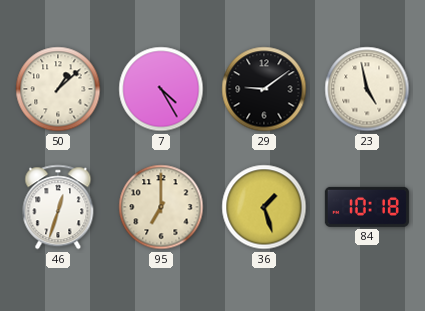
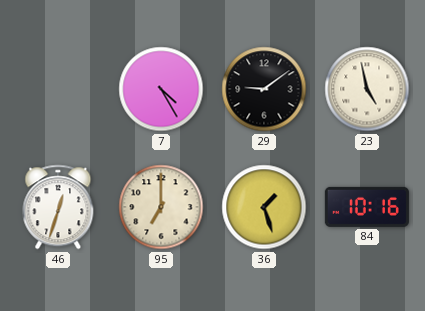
50: 1:08 -> none
84: 10:18 -> 10:16
